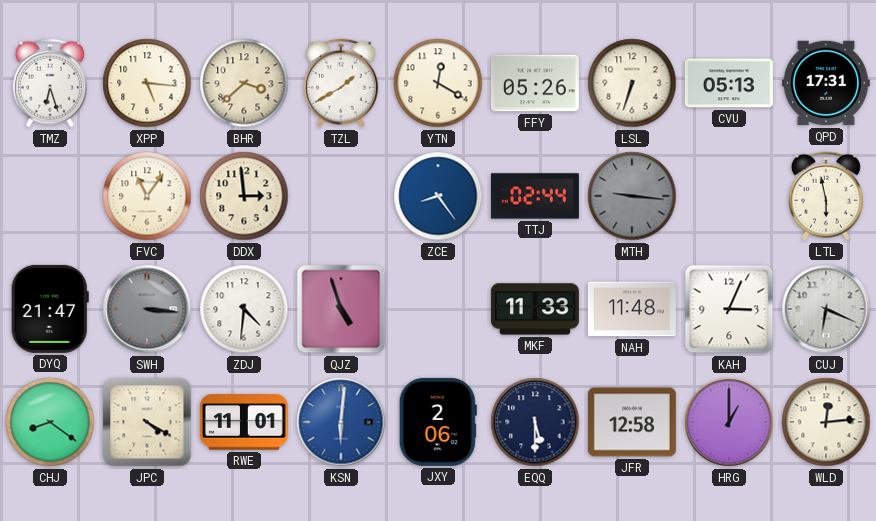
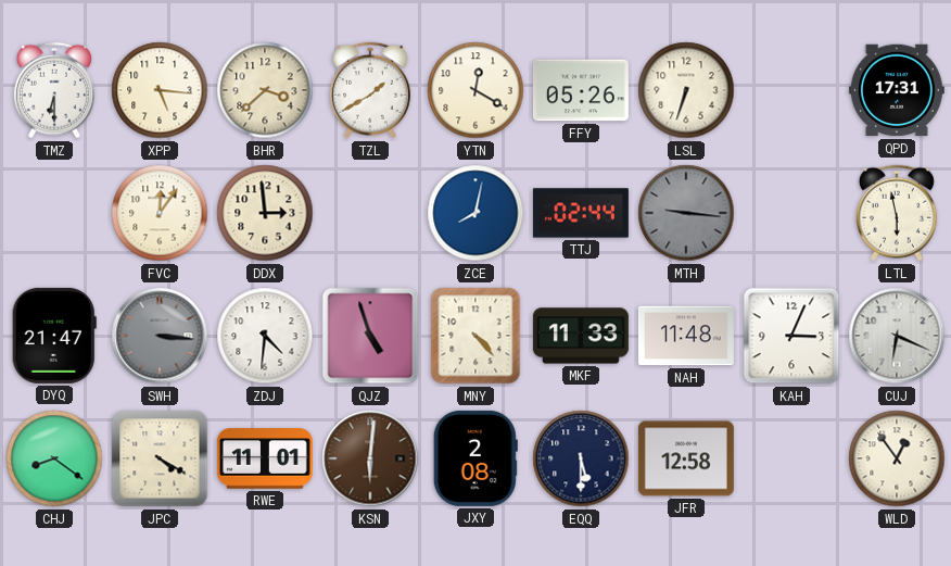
TMZ: 6:27 -> 6:30
CVU: 05:13 -> none
FVC: 11:06 -> 12:06
ZCE: 8:24 -> 8:02
MNY: none -> 4:23
KSN dial: blue -> brown
JXY: 2:06 -> 2:08
HRG: 1:00 -> none
WLD: 12:14 -> 12:54
